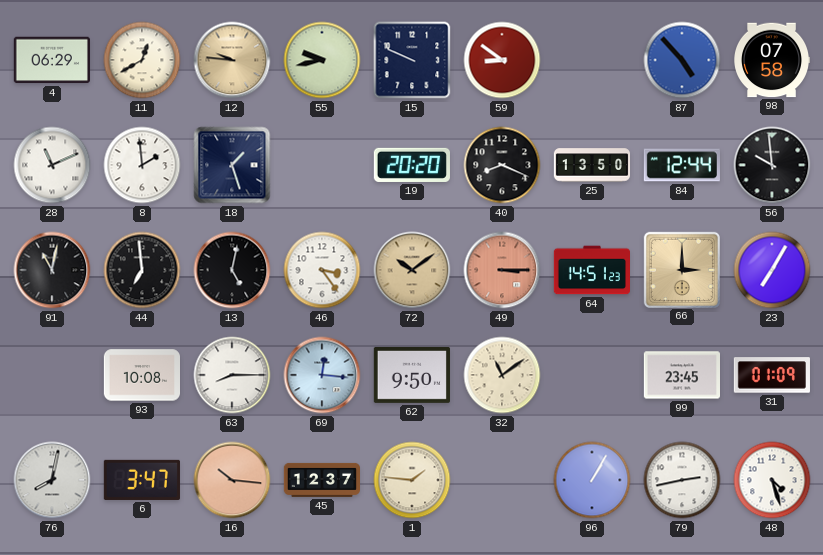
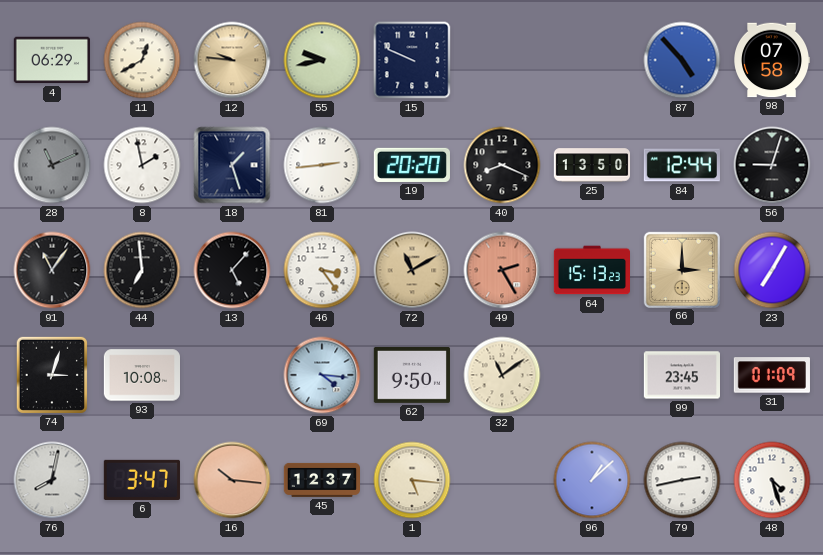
59: 8:51 -> none
28 dial: white -> grey
8: 1:59 -> 1:58
81: none -> 2:44
56: 9:59 -> 9:03
91: 11:02 -> 11:06
13: 5:02 -> 5:07
72: 10:09 -> 11:10
49: 3:15 -> 2:25
64: 14:51 -> 15:13
74: none -> 3:03
63: 8:15 -> none
69: 12:16 -> 4:16
1: 1:46 -> 5:16
96: 1:05 -> 1:08
